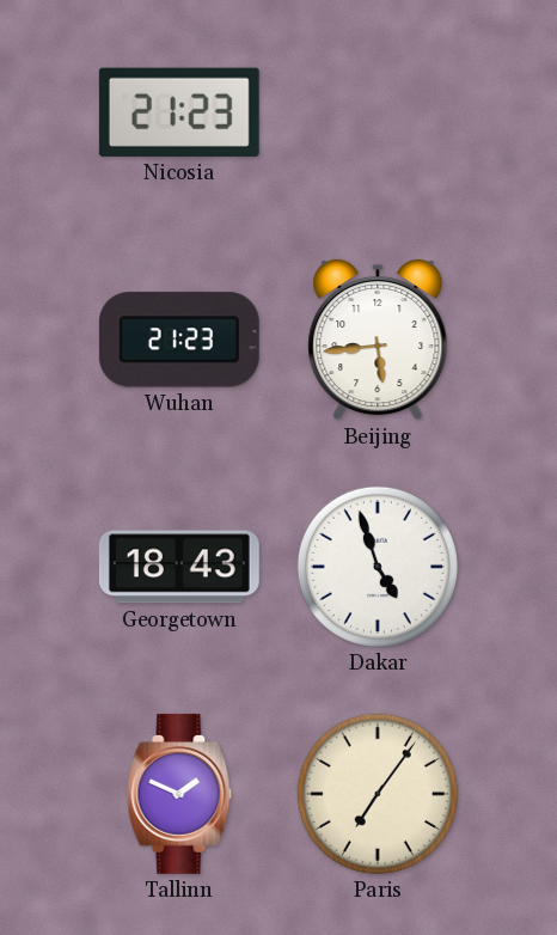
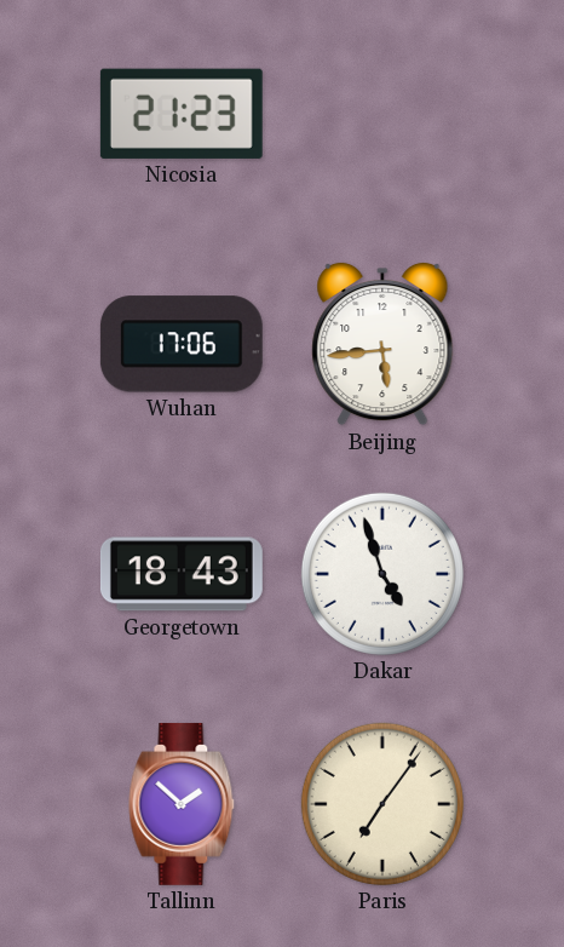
Wuhan: 21:23 -> 17:06
Tallinn: 1:49 -> 1:52
